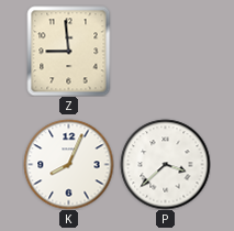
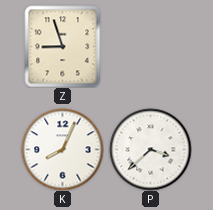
Z: 8:59 -> 8:57
